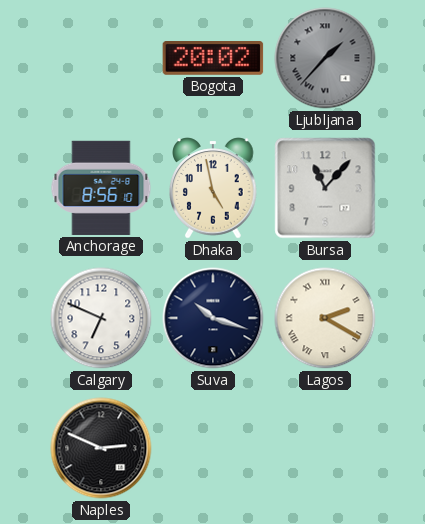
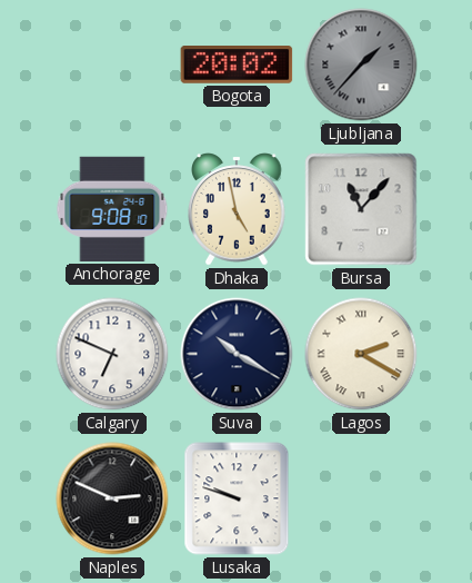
Anchorage: 8:56 -> 9:08
Suva: 10:18 -> 10:20
Lusaka: none -> 9:48
